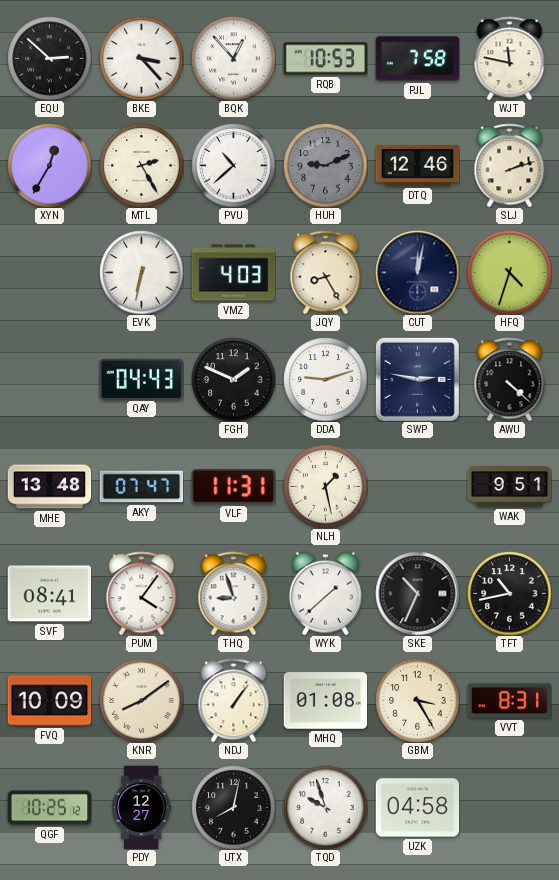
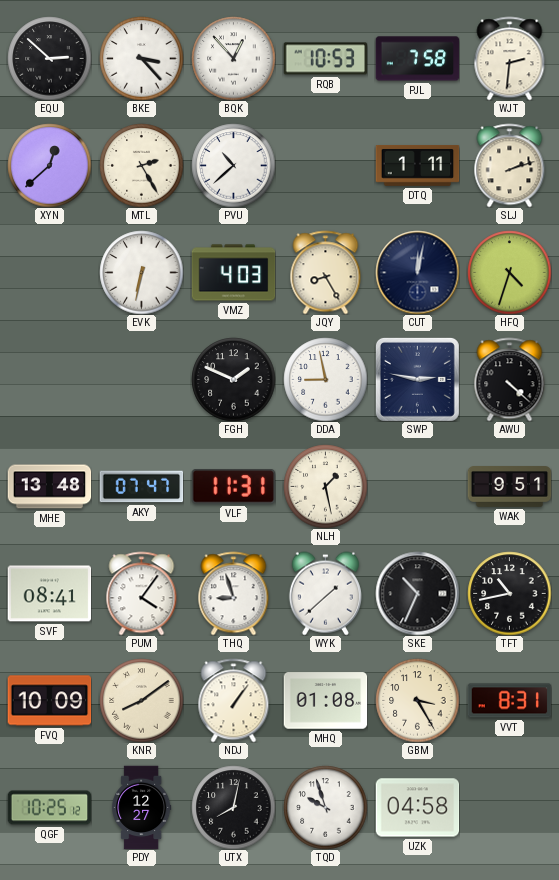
WJT: 11:47 -> 2:31
XYN: 12:35 -> 12:38
HUH: 9:11 -> none
DTQ: 12:46 -> 1:11
QAY: 04:43 -> none
DDA: 9:12 -> 8:58
